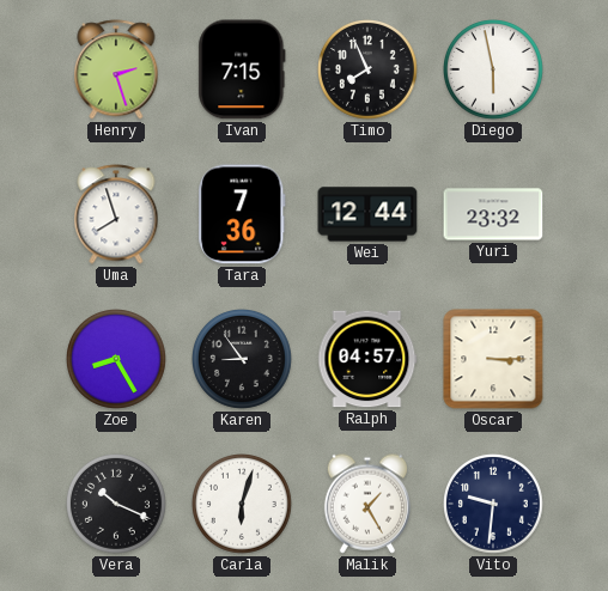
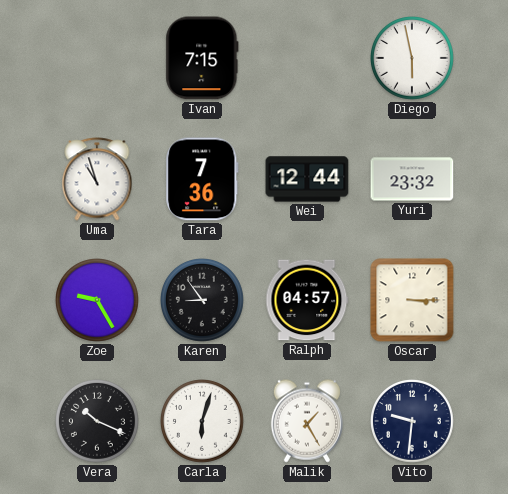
Henry: 2:27 -> none
Timo: 7:56 -> none
Uma: 7:57 -> 10:57
Zoe: 8:25 -> 9:25
